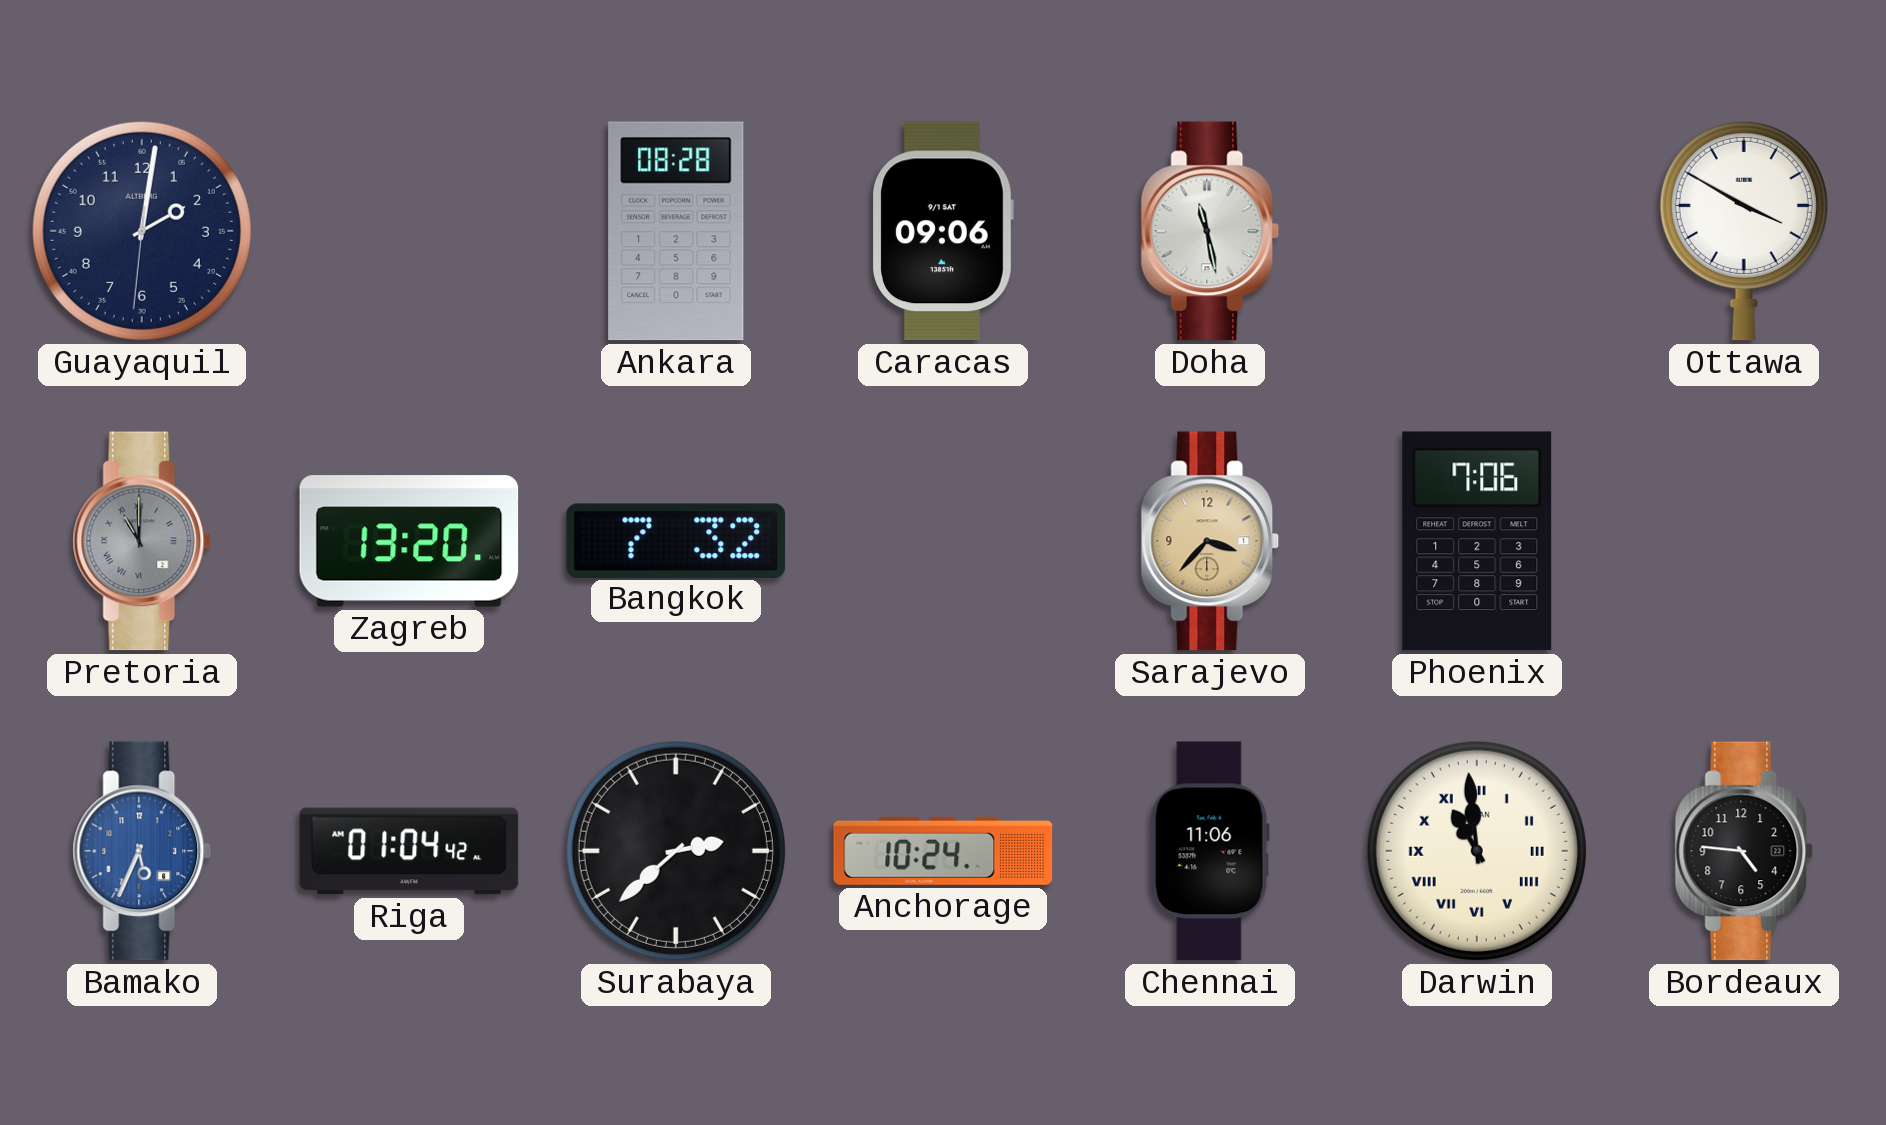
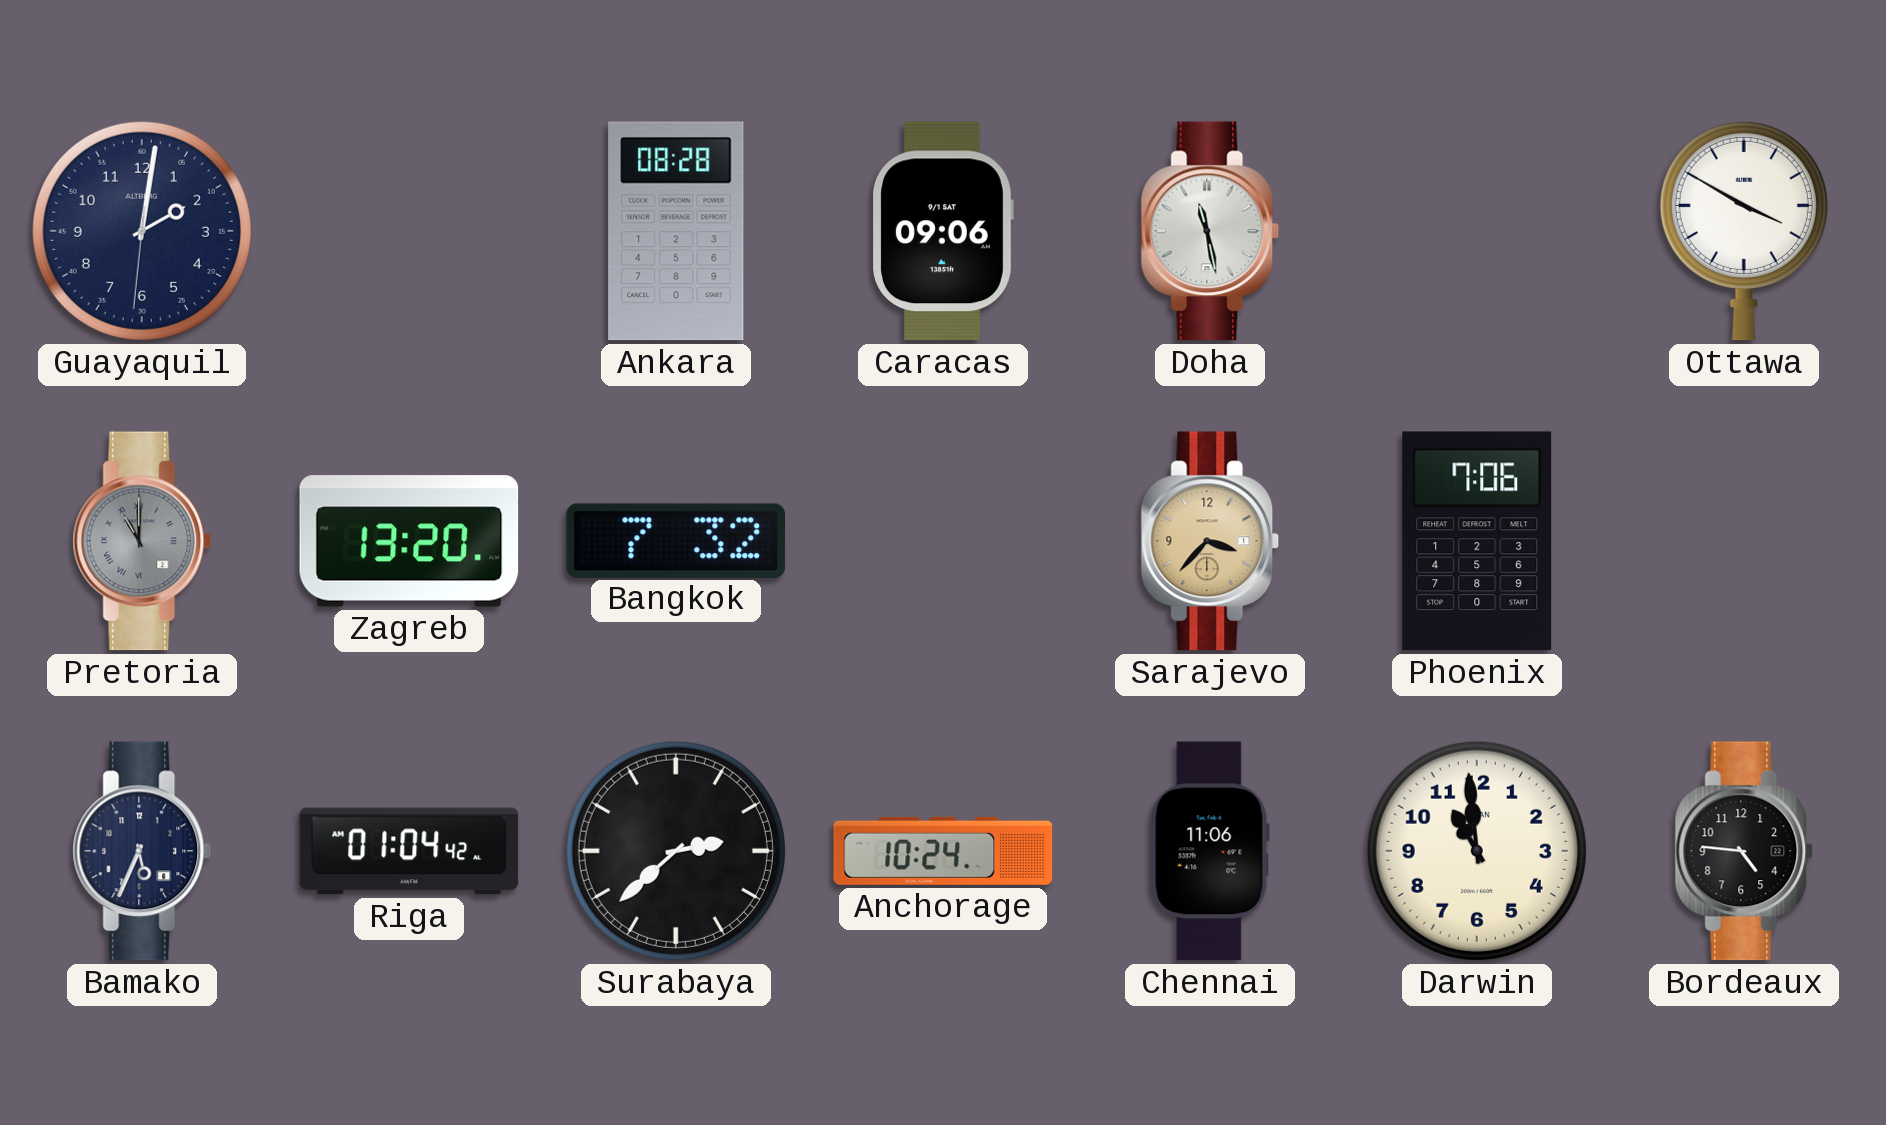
Bamako dial: blue -> navy
Darwin numerals: Roman -> Arabic
